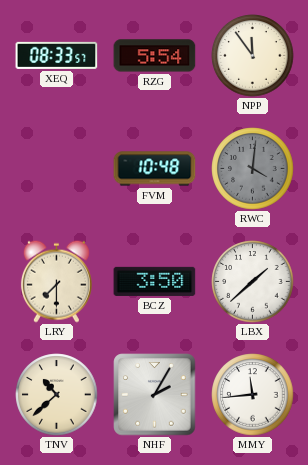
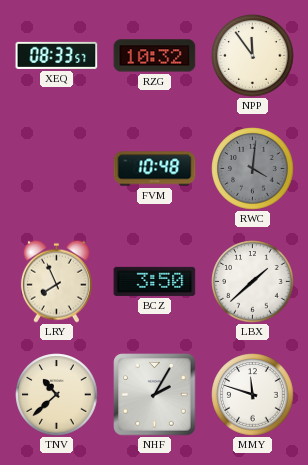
RZG: 5:54 -> 10:32
LRY: 7:30 -> 7:56
MMY: 11:44 -> 11:48
